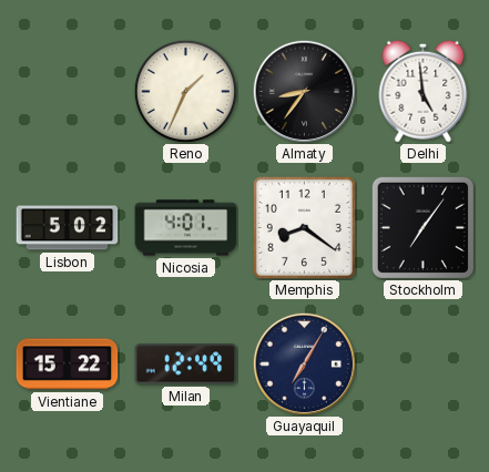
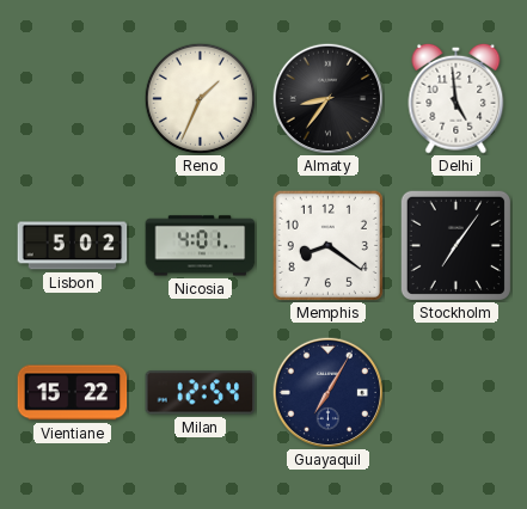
Milan: 12:49 -> 12:54
